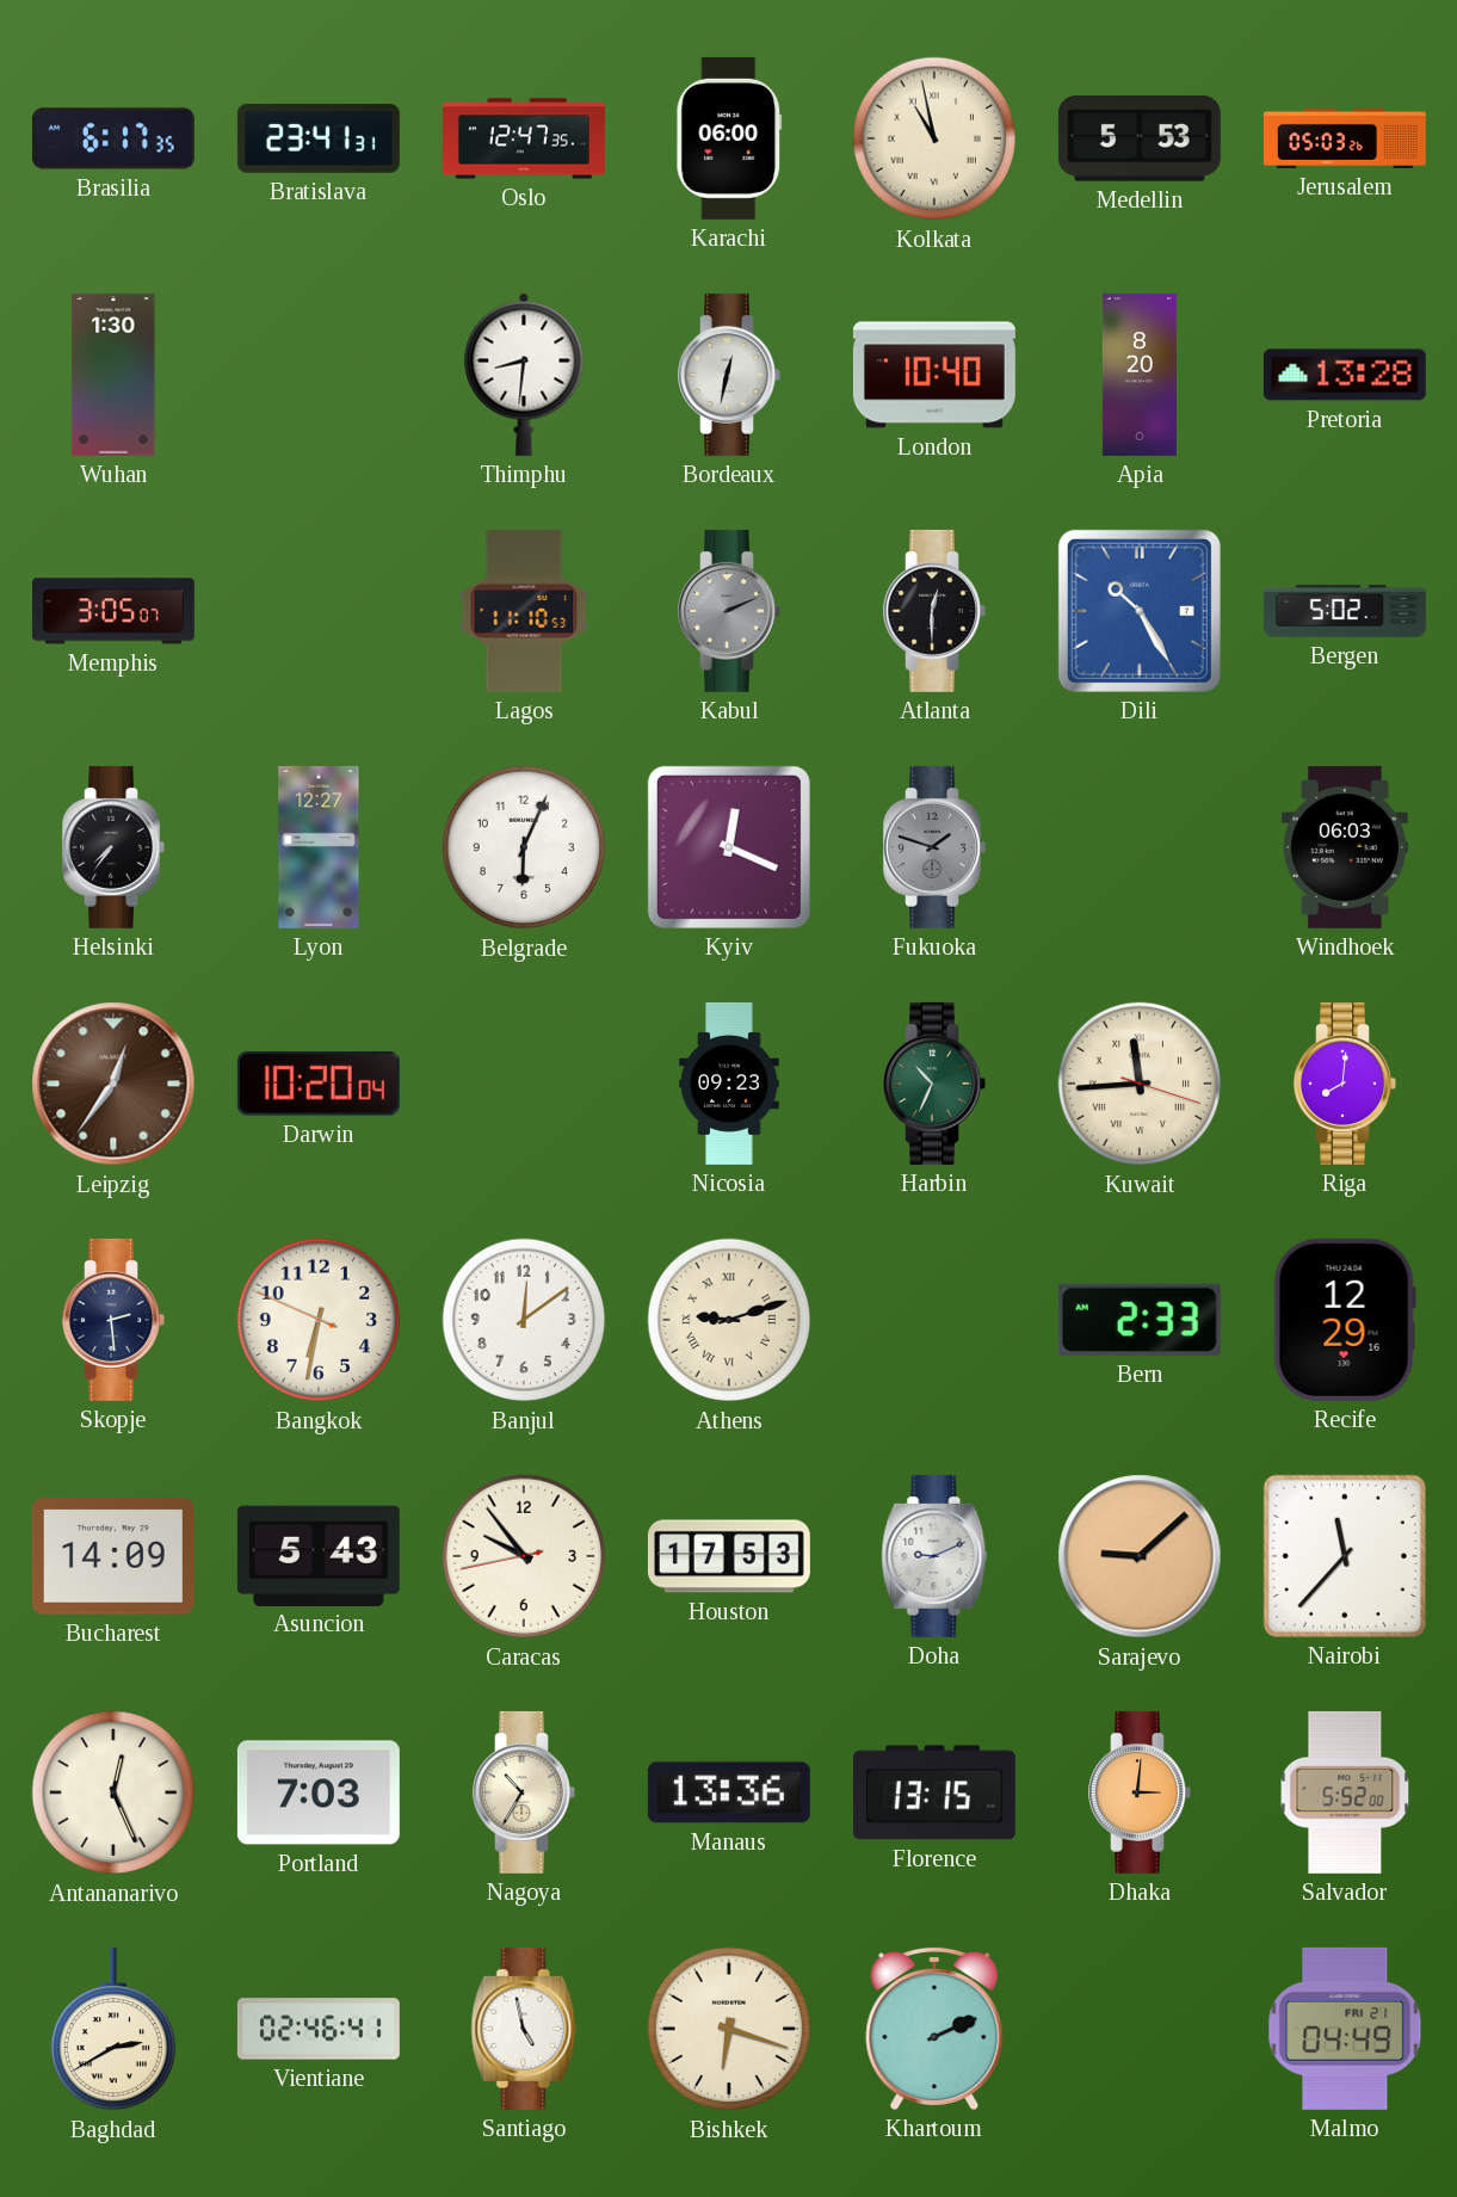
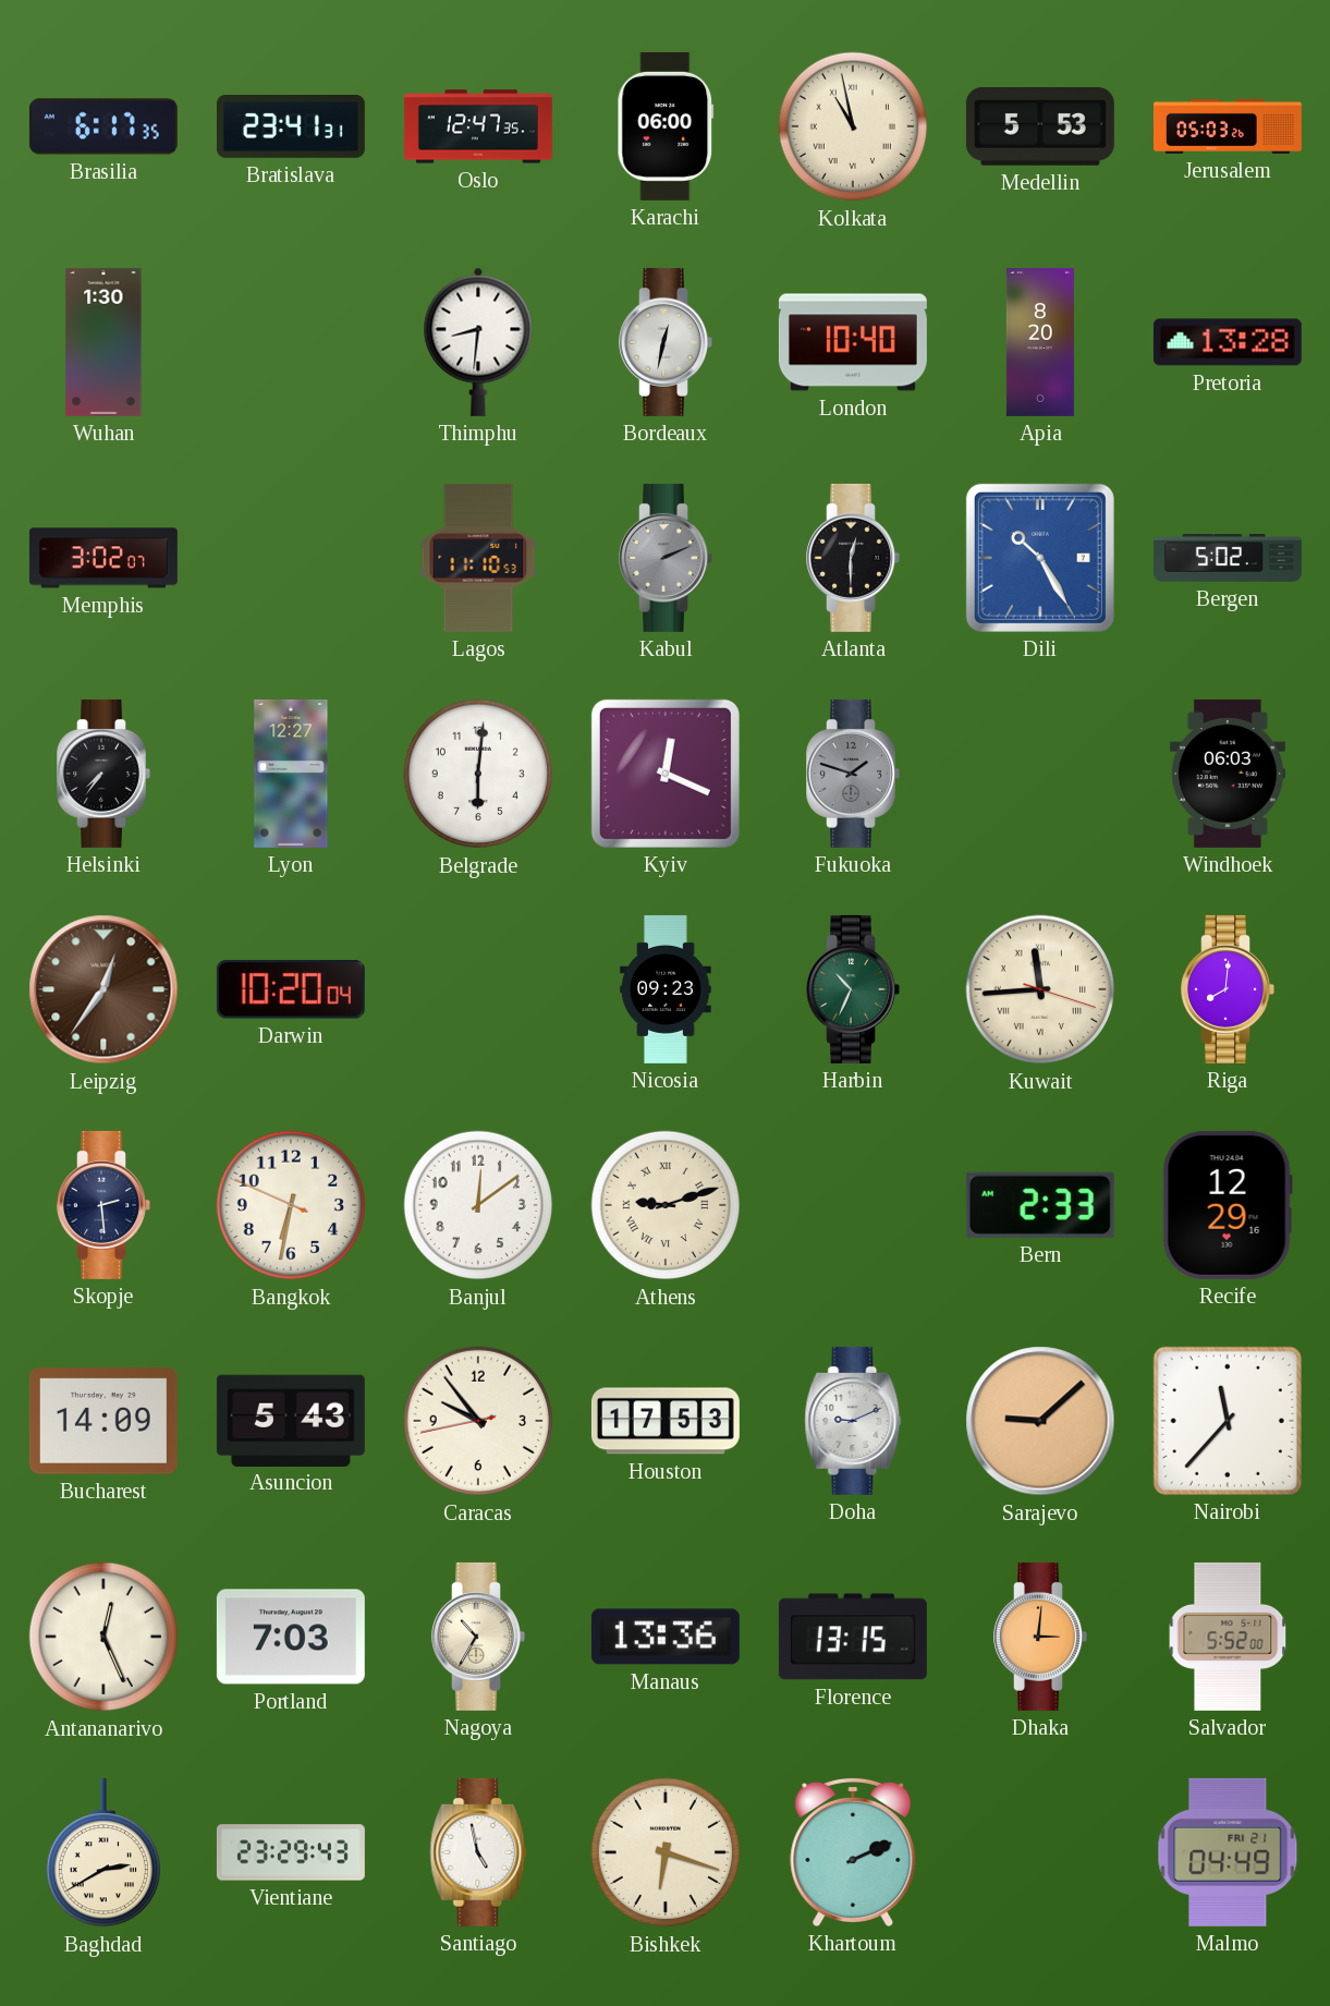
Memphis: 3:05 -> 3:02
Belgrade: 6:04 -> 6:01
Vientiane: 02:46 -> 23:29
